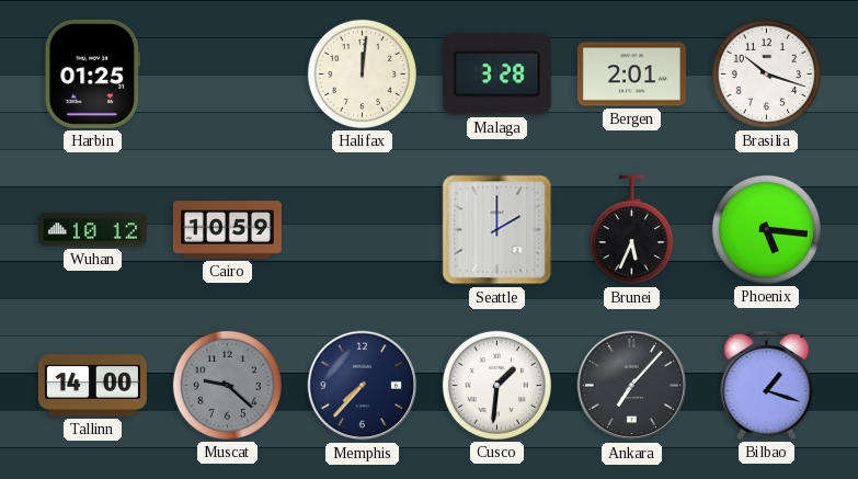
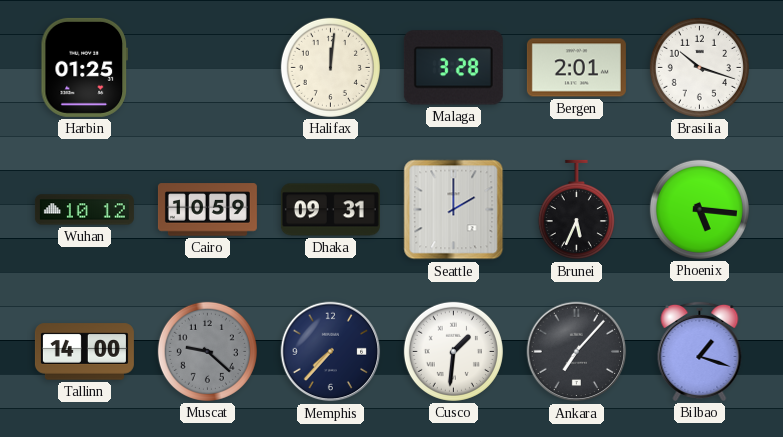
Dhaka: none -> 09:31
